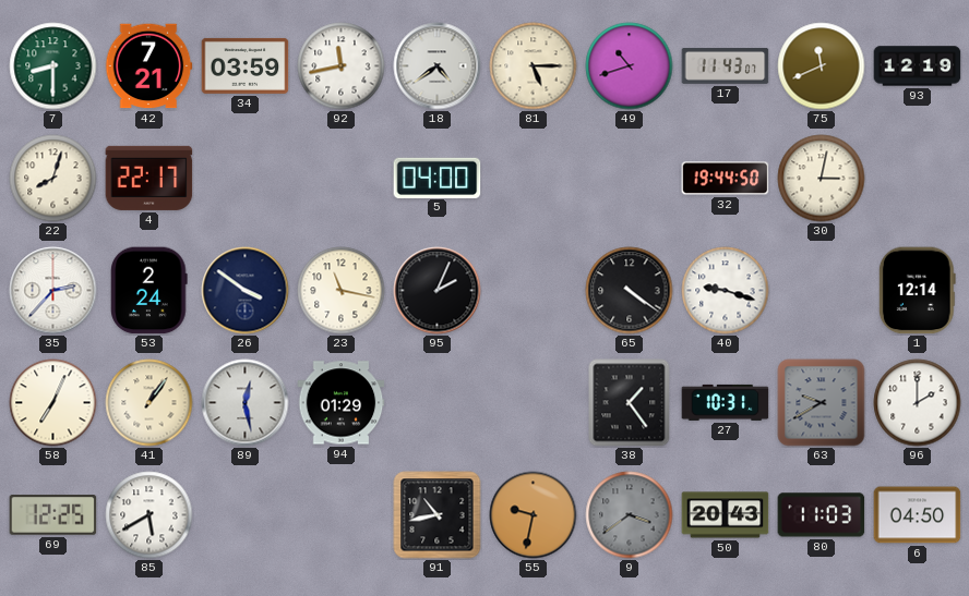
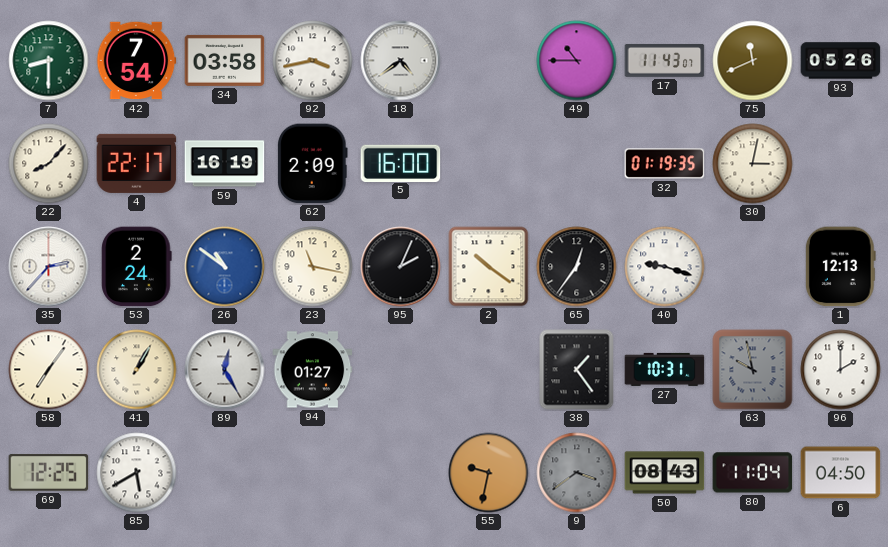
42: 7:21 -> 7:54
34: 03:59 -> 03:58
92: 11:43 -> 3:43
81: 5:15 -> none
49: 10:42 -> 10:45
93: 12:19 -> 05:26
22: 8:03 -> 8:07
59: none -> 16:19
62: none -> 2:09
5: 04:00 -> 16:00
32: 19:44 -> 01:19
26: 3:51 -> 10:51
26 dial: navy -> blue
2: none -> 10:21
65: 4:21 -> 12:36
1: 12:14 -> 12:13
58: 7:04 -> 7:06
41: 1:06 -> 1:05
89: 12:28 -> 12:25
94: 01:29 -> 01:27
63: 9:40 -> 9:58
91: 10:43 -> none
50: 20:43 -> 08:43
80: 11:03 -> 11:04
